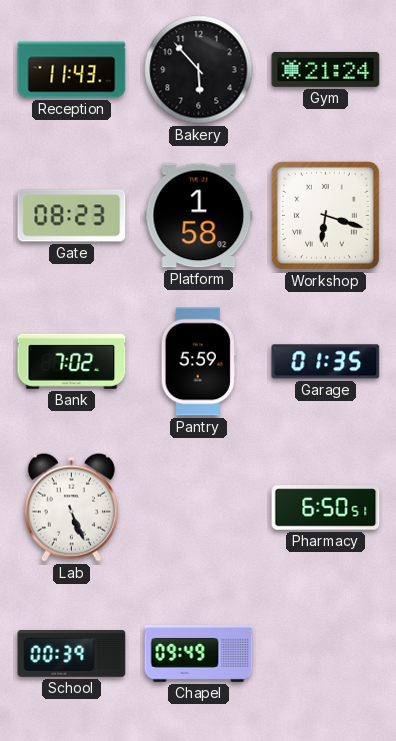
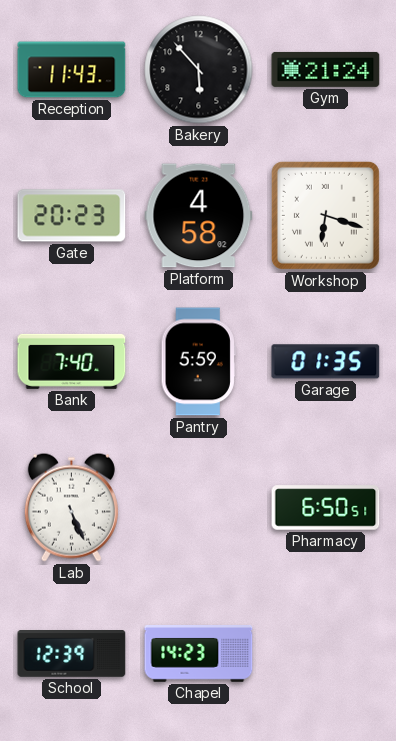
Gate: 08:23 -> 20:23
Platform: 1:58 -> 4:58
Bank: 7:02 -> 7:40
School: 00:39 -> 12:39
Chapel: 09:49 -> 14:23
